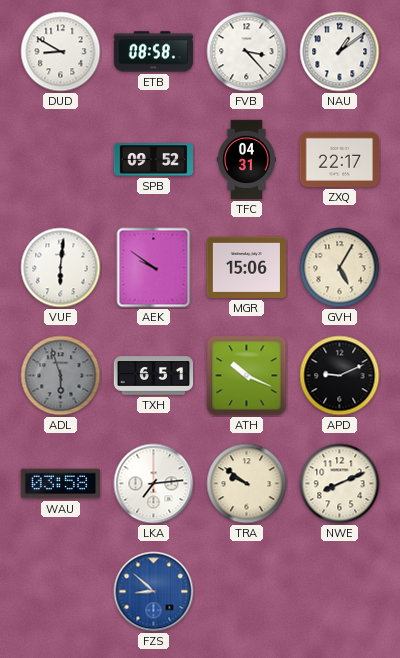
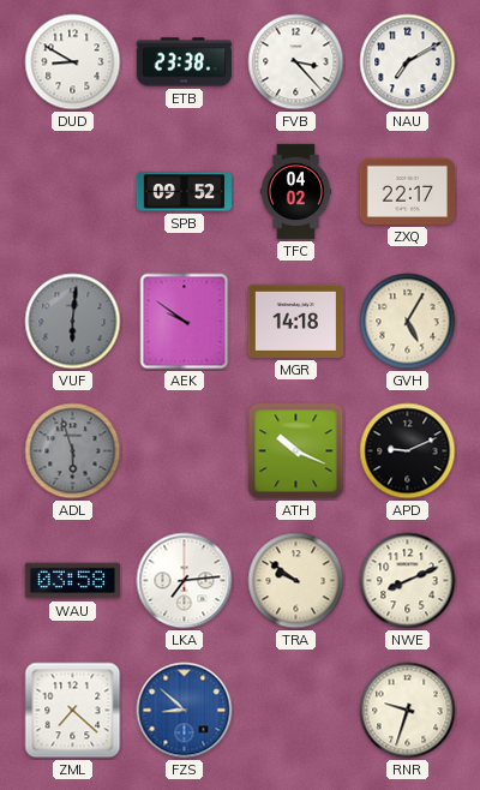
ETB: 08:58 -> 23:38
NAU: 1:09 -> 7:10
TFC: 04:31 -> 04:02
VUF dial: white -> grey
MGR: 15:06 -> 14:18
TXH: 6:51 -> none
ZML: none -> 7:22
RNR: none -> 9:33
